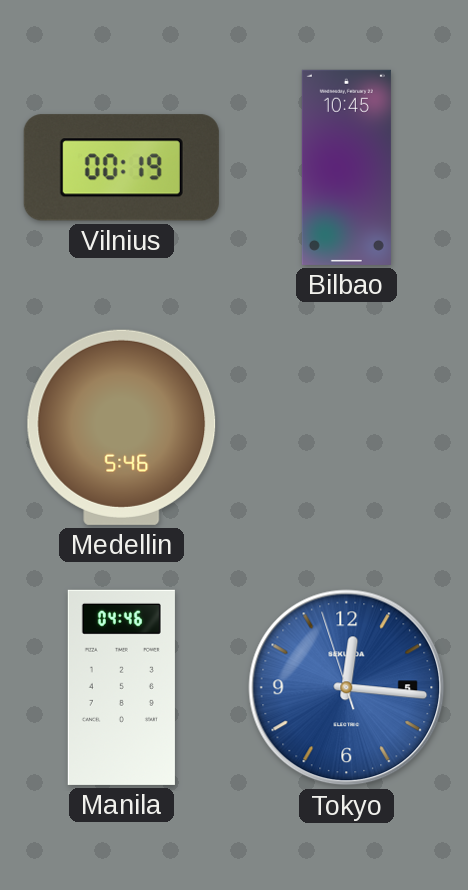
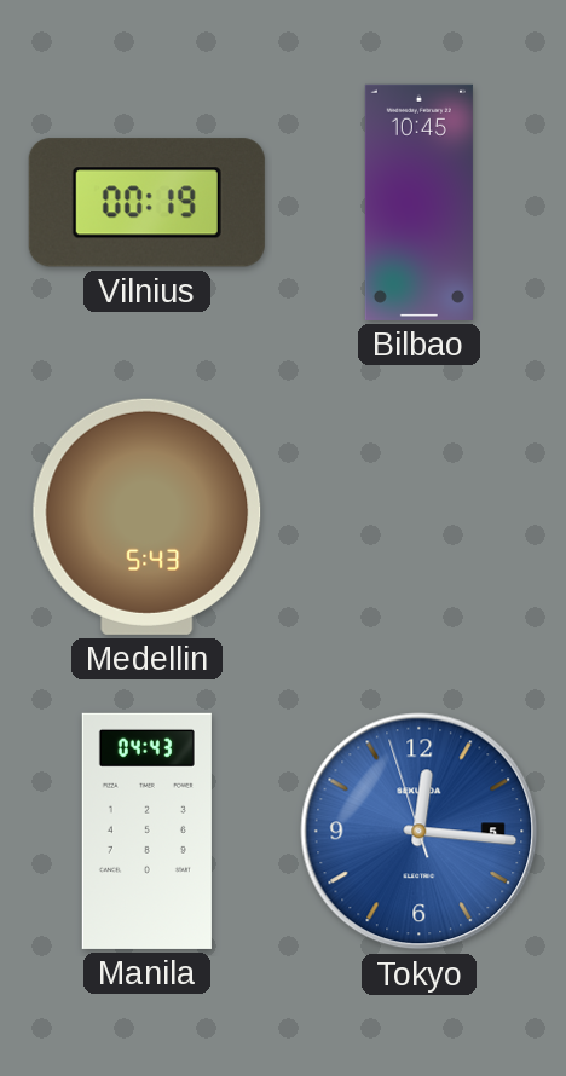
Medellin: 5:46 -> 5:43
Manila: 04:46 -> 04:43
